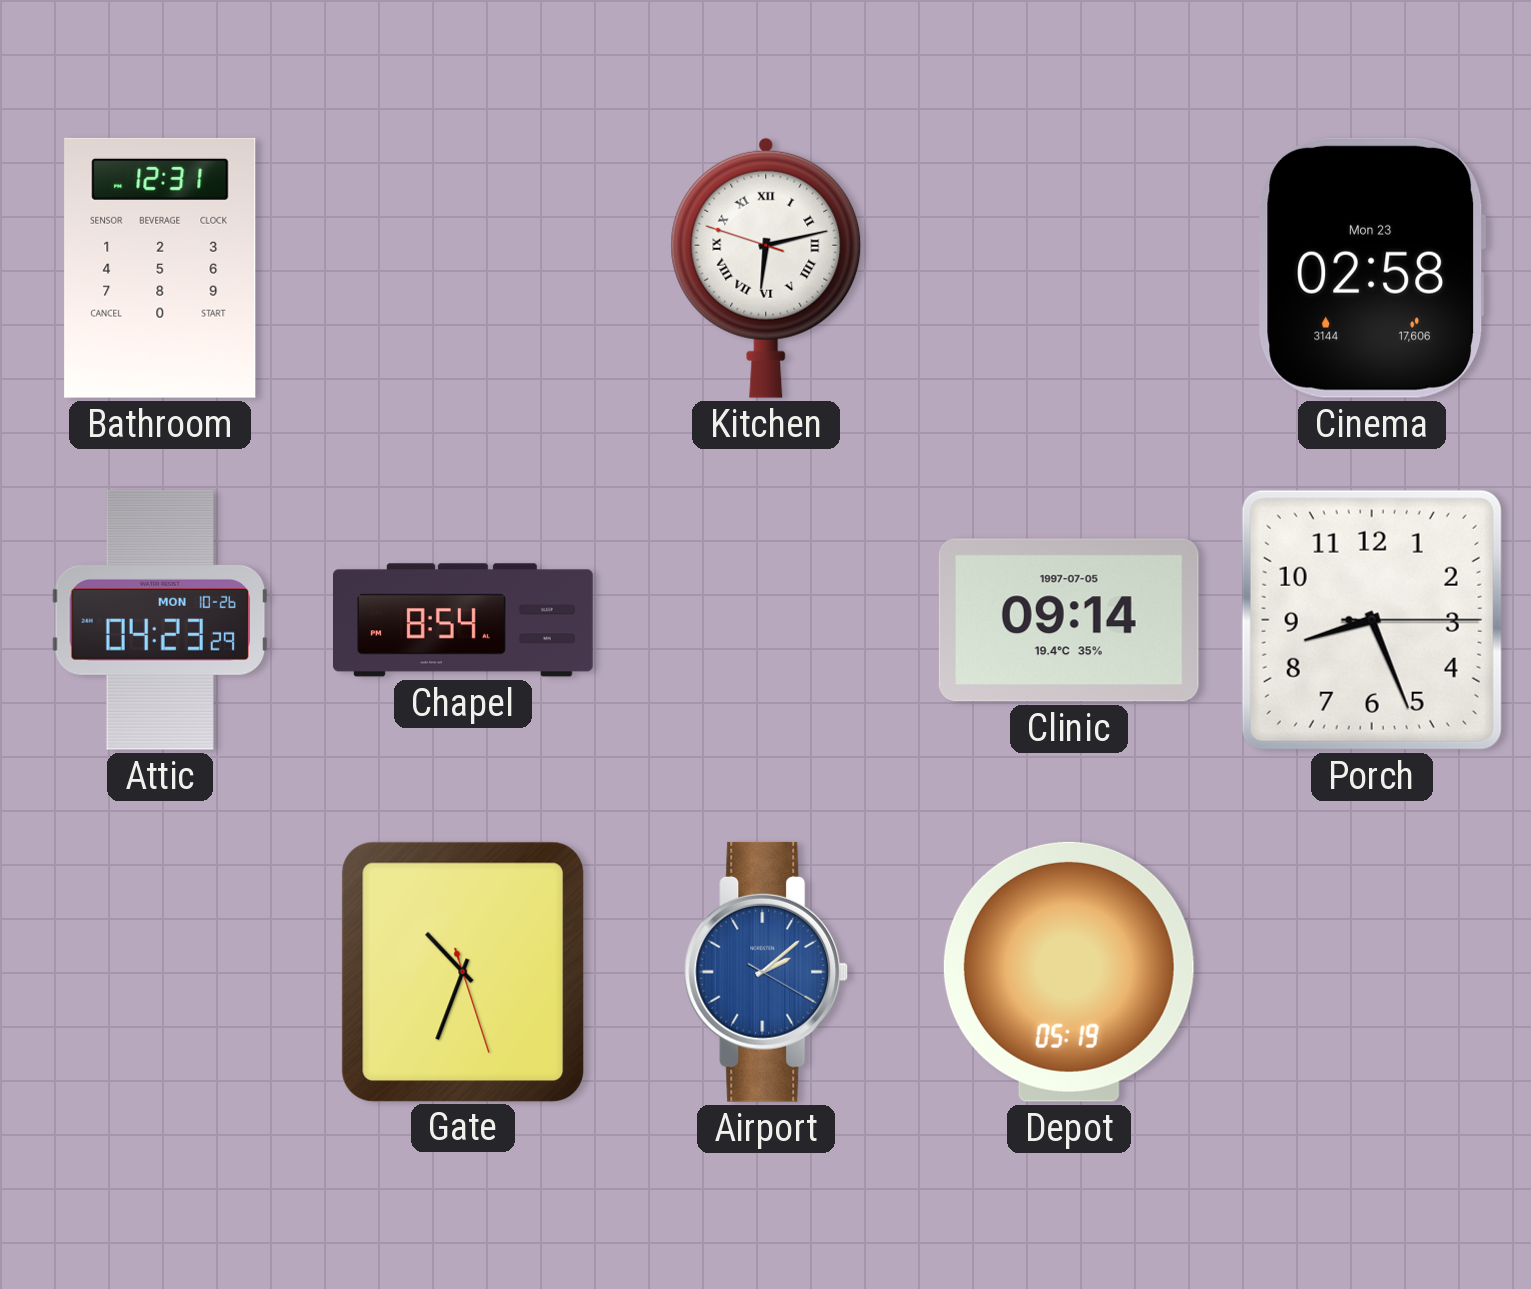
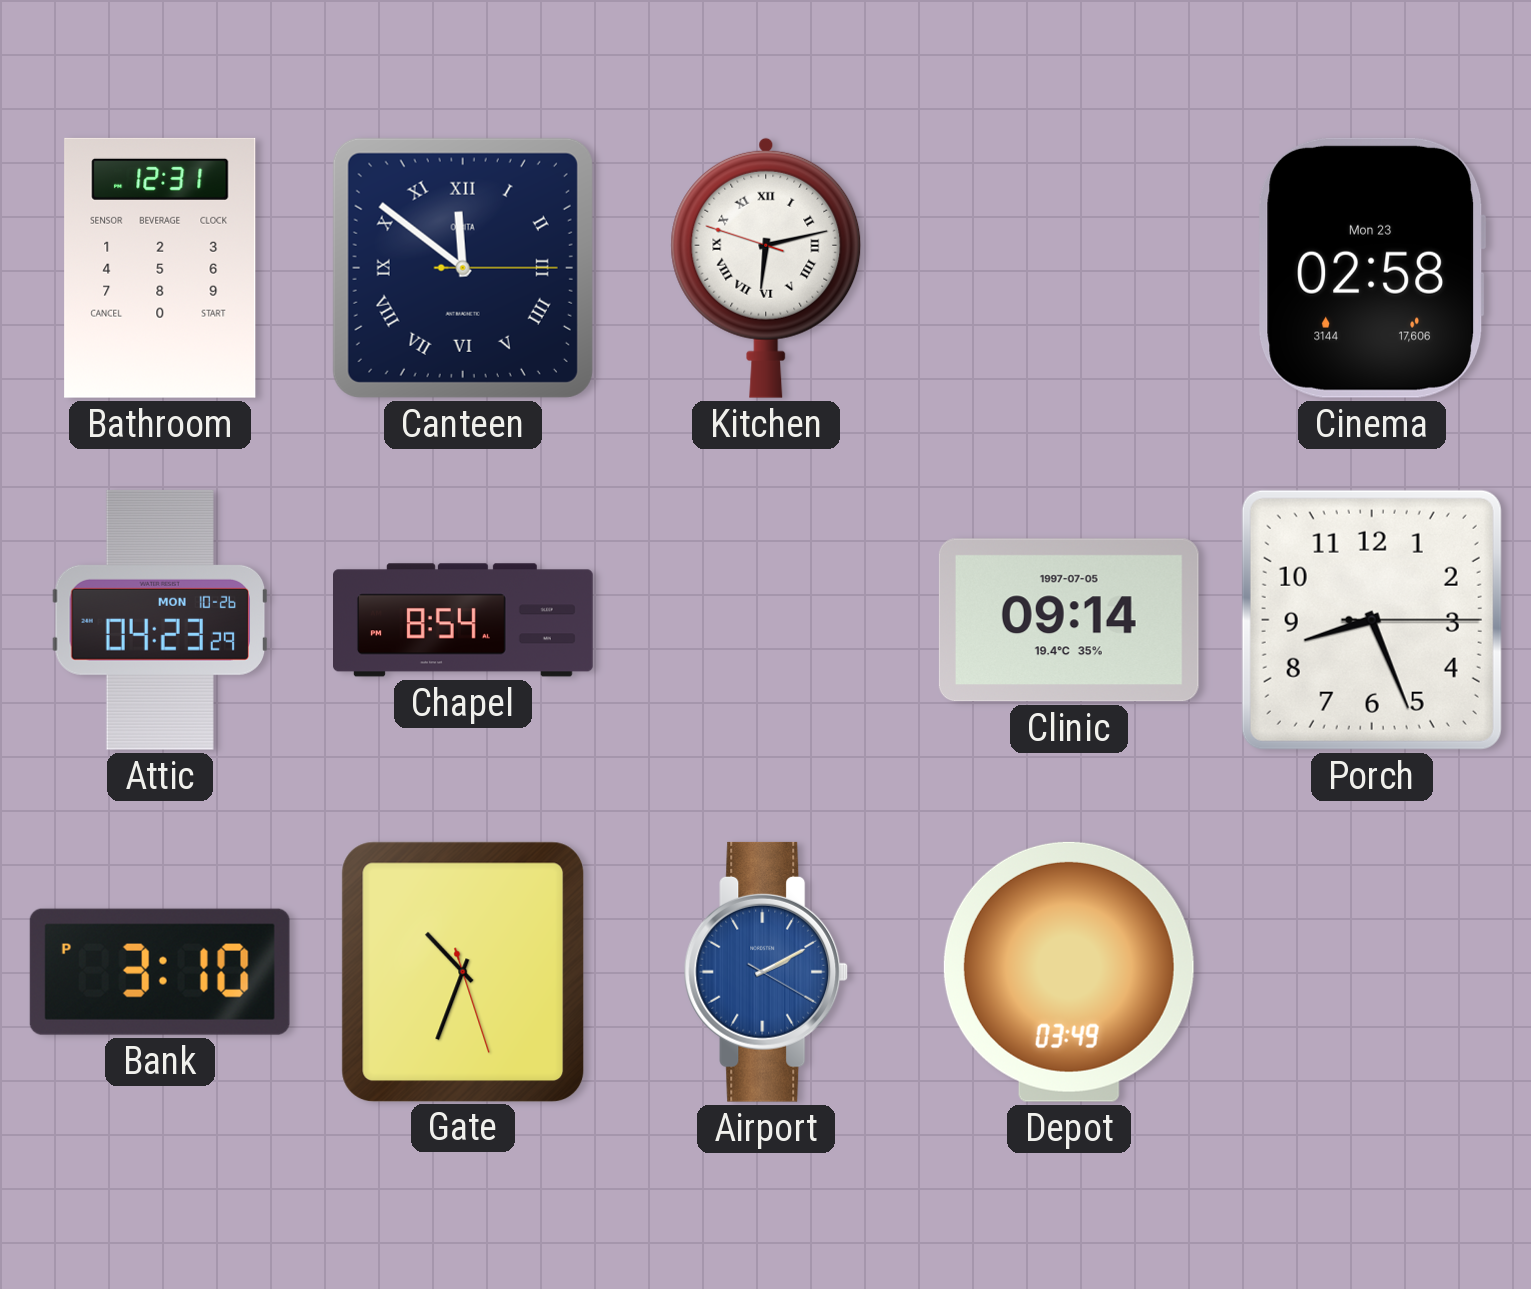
Canteen: none -> 11:51
Bank: none -> 3:10
Airport: 2:08 -> 2:10
Depot: 05:19 -> 03:49
